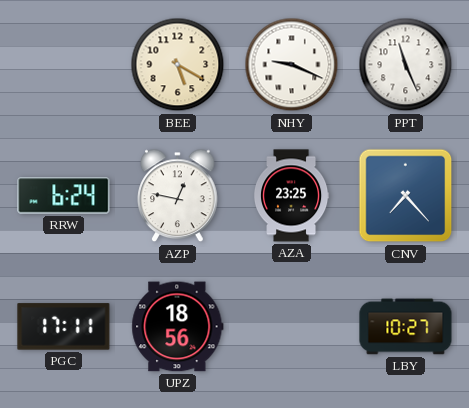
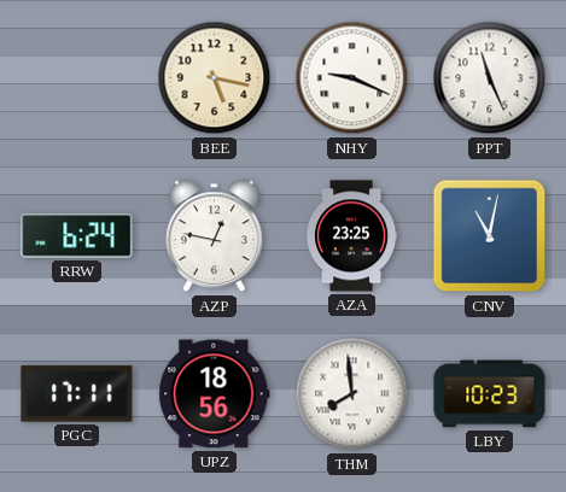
BEE: 5:20 -> 5:17
CNV: 7:23 -> 11:02
THM: none -> 7:59
LBY: 10:27 -> 10:23
